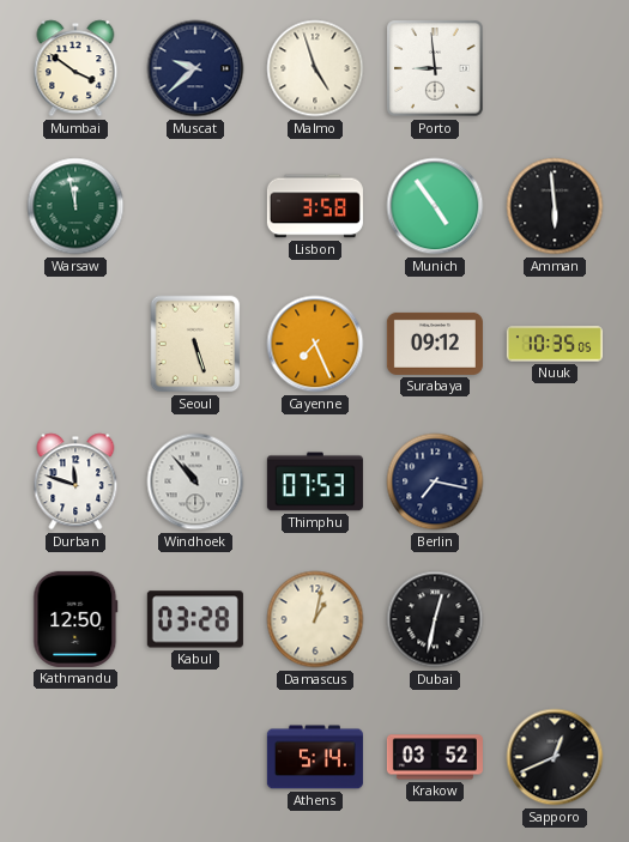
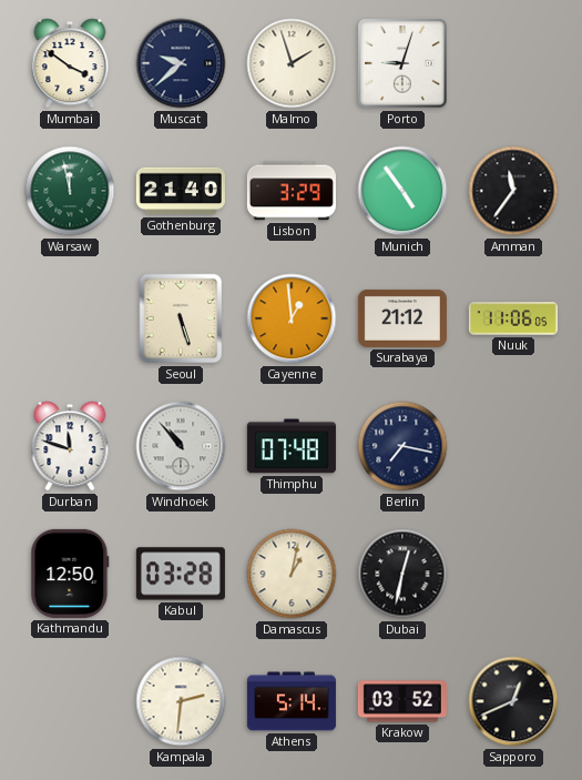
Malmo: 4:57 -> 1:57
Porto: 8:59 -> 9:03
Gothenburg: none -> 21:40
Lisbon: 3:58 -> 3:29
Amman: 5:59 -> 11:36
Cayenne: 7:26 -> 12:59
Surabaya: 09:12 -> 21:12
Nuuk: 10:35 -> 11:06
Thimphu: 07:53 -> 07:48
Kampala: none -> 2:31
